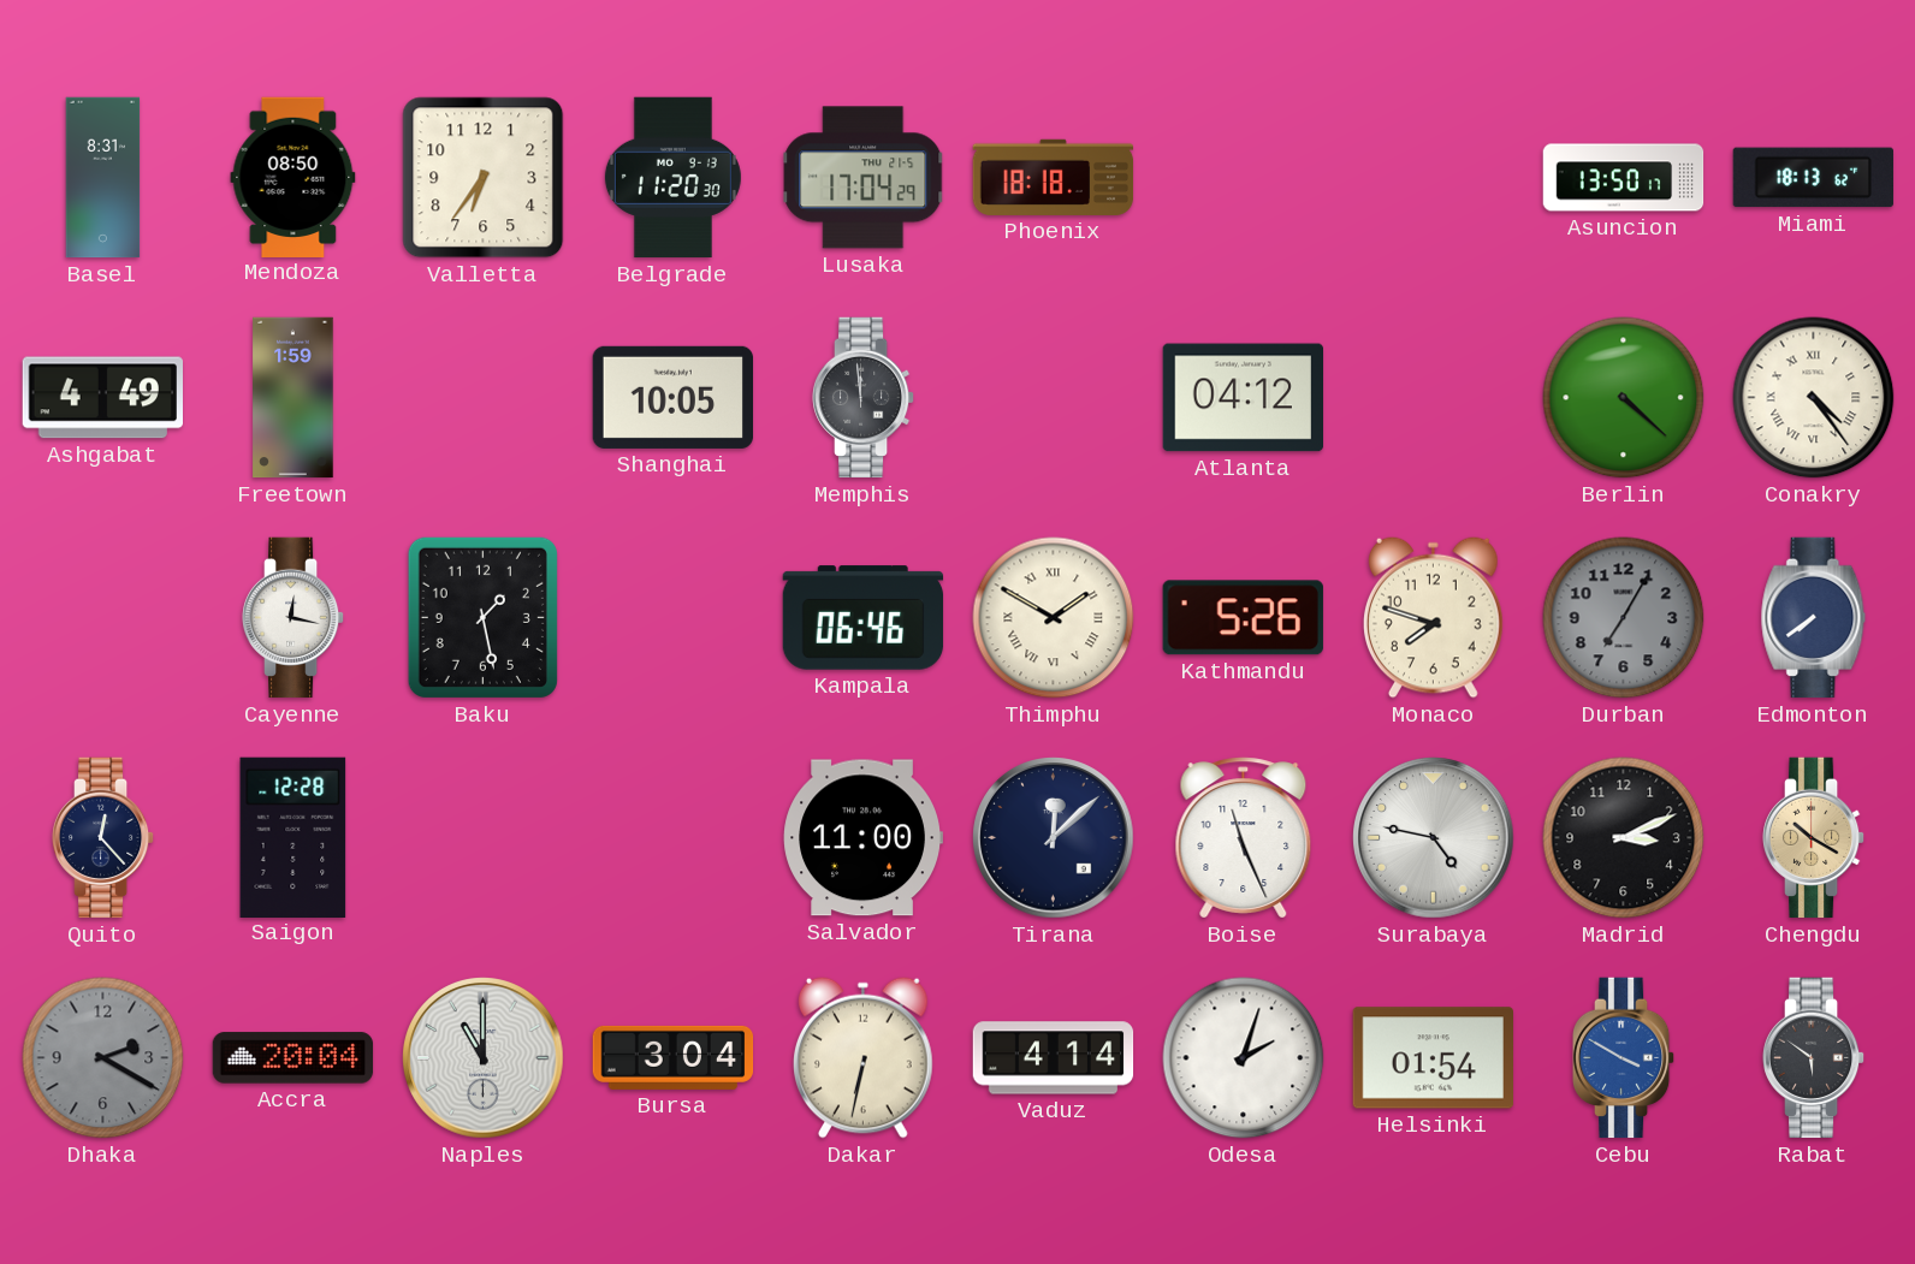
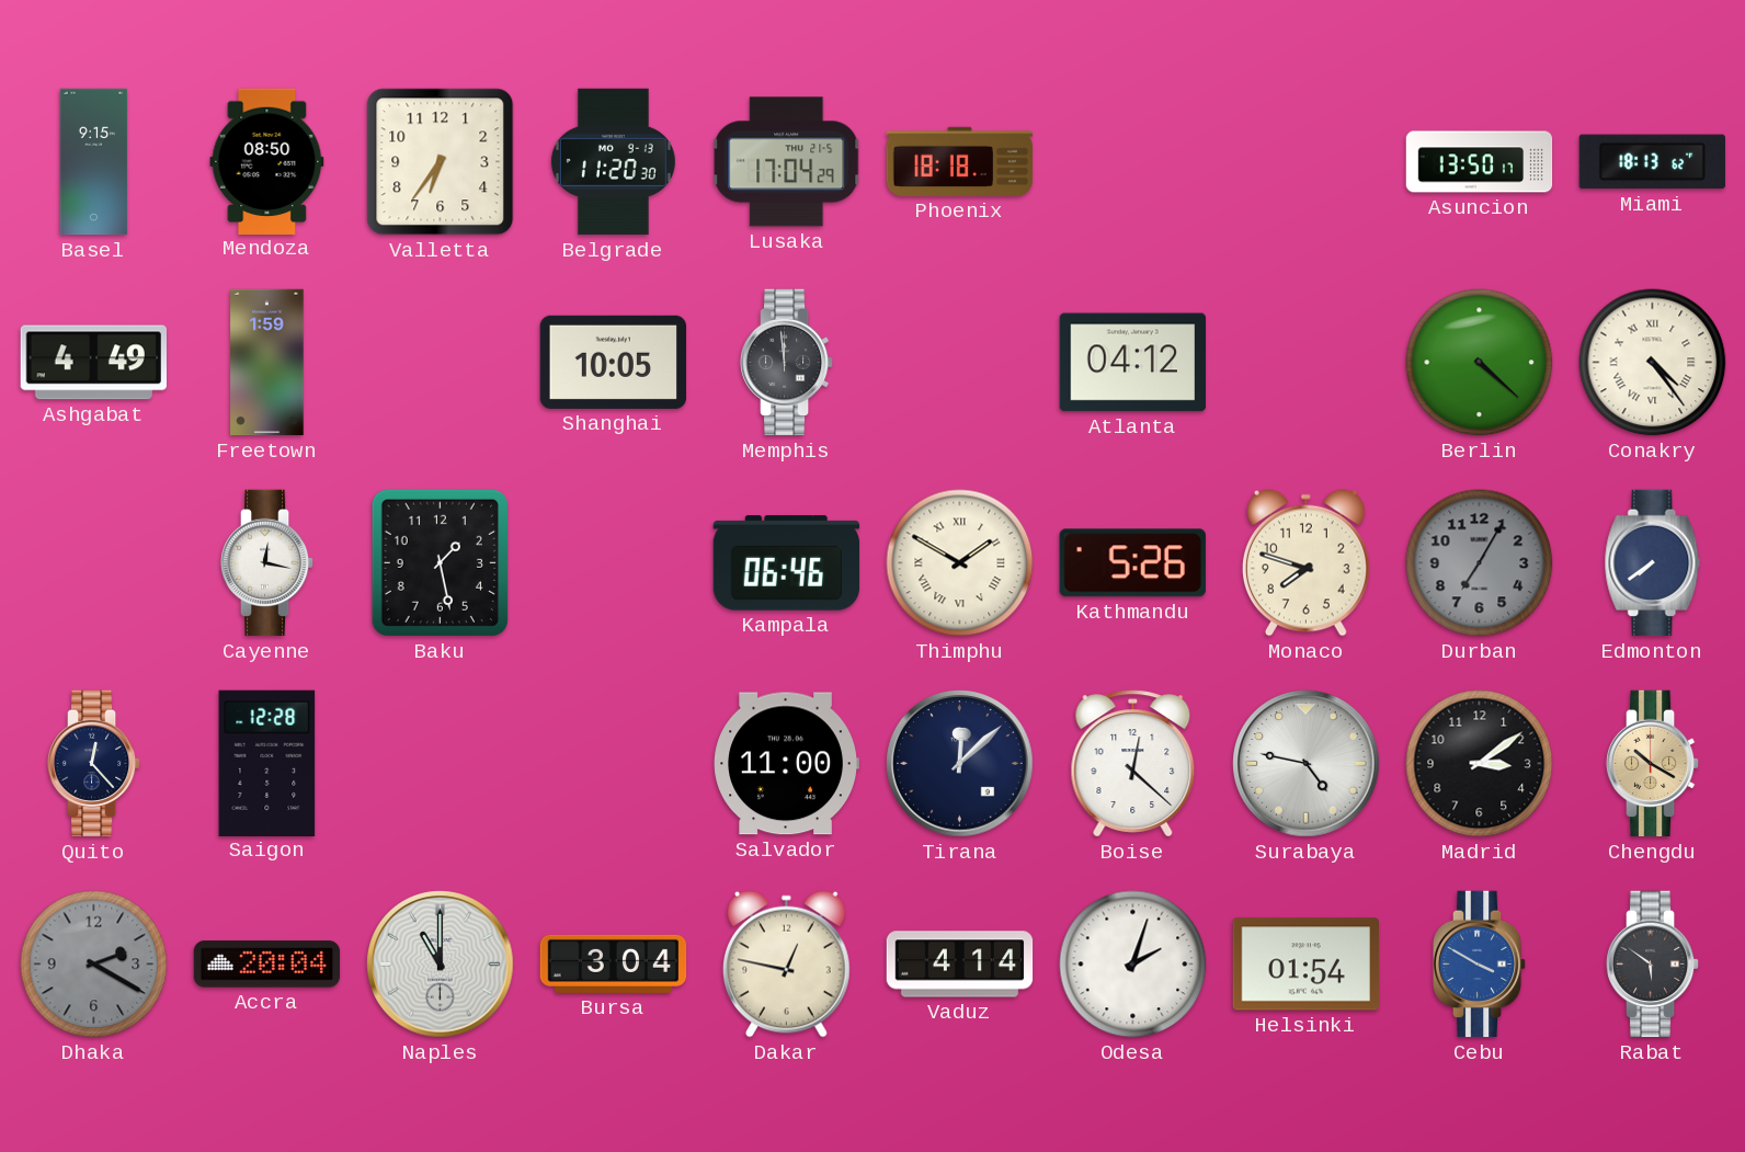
Basel: 8:31 -> 9:15
Boise: 11:26 -> 12:22
Madrid: 3:11 -> 3:09
Dakar: 6:32 -> 12:47
